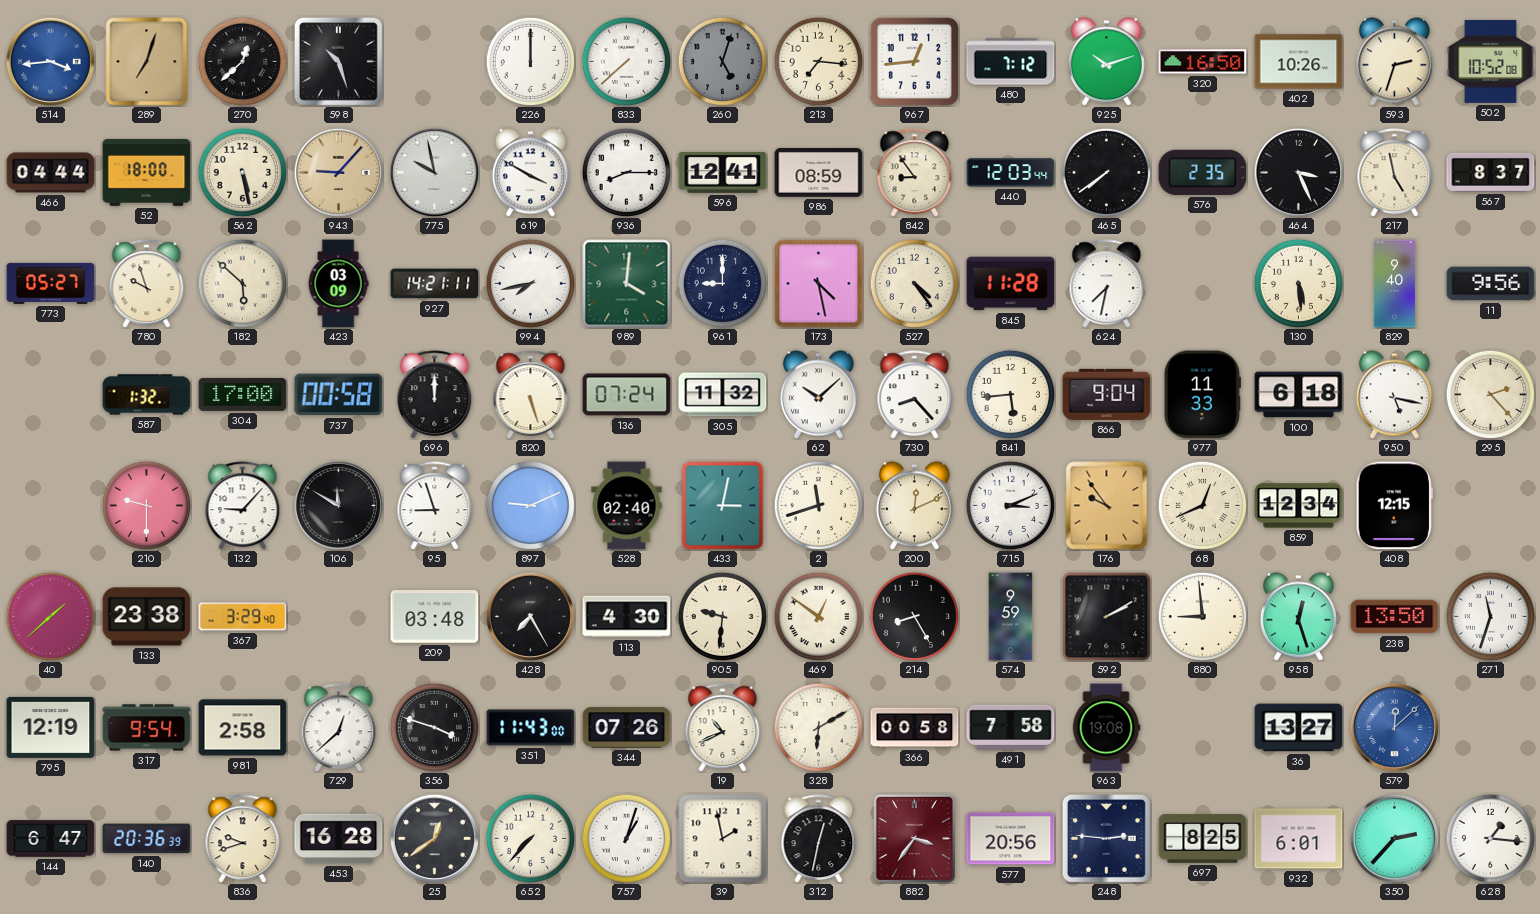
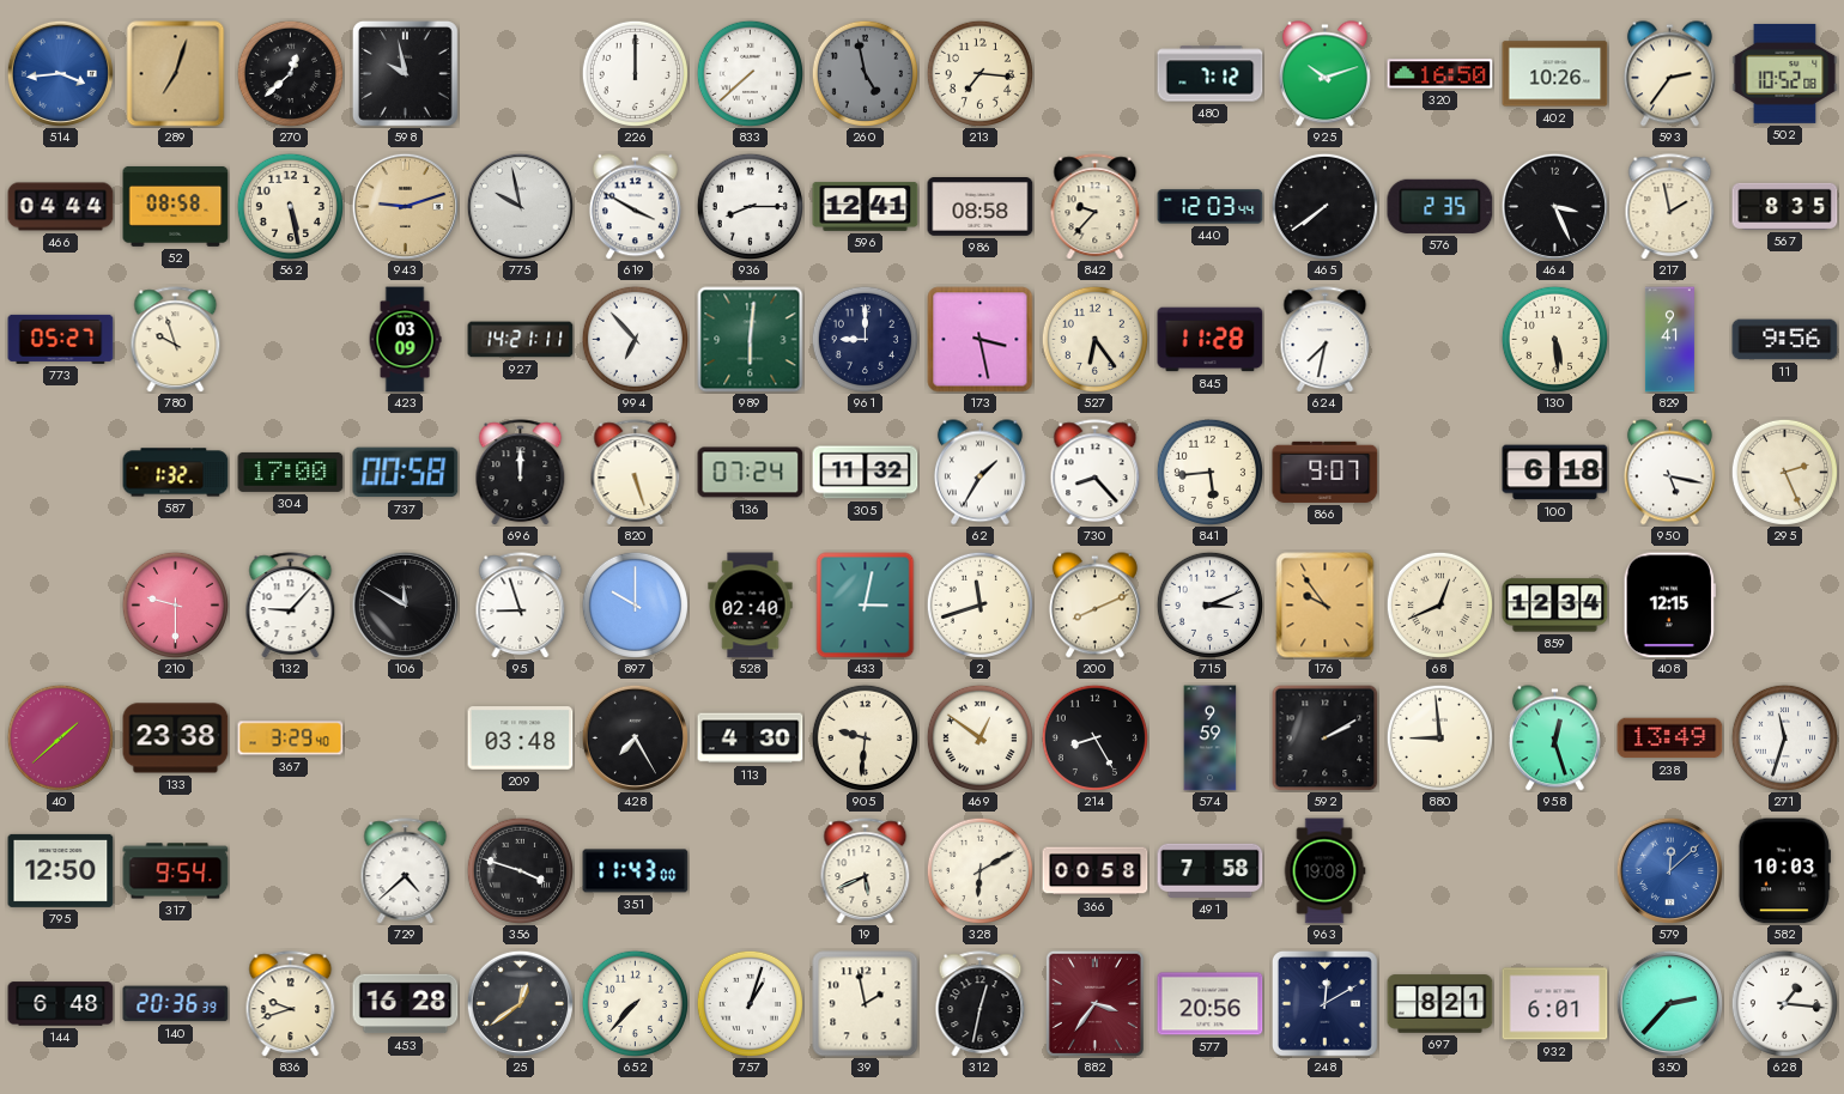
598: 10:27 -> 9:58
260: 5:03 -> 4:58
967: 12:44 -> none
593: 2:33 -> 2:36
52: 18:00 -> 08:58
943: 9:07 -> 9:12
986: 08:59 -> 08:58
842: 8:54 -> 9:37
217: 4:58 -> 1:58
567: 8:37 -> 8:35
182: 5:52 -> none
994: 7:43 -> 6:53
989: 4:01 -> 6:01
173: 4:28 -> 3:28
527: 4:24 -> 6:24
829: 9:40 -> 9:41
62: 10:08 -> 1:35
866: 9:04 -> 9:07
977: 11:33 -> none
295: 2:23 -> 2:26
897: 9:11 -> 10:00
200: 12:11 -> 8:11
238: 13:50 -> 13:49
795: 12:19 -> 12:50
981: 2:58 -> none
729: 12:38 -> 4:38
344: 07:26 -> none
19: 10:41 -> 5:41
36: 13:27 -> none
582: none -> 10:03
144: 6:47 -> 6:48
248: 2:46 -> 12:10
697: 8:25 -> 8:21
